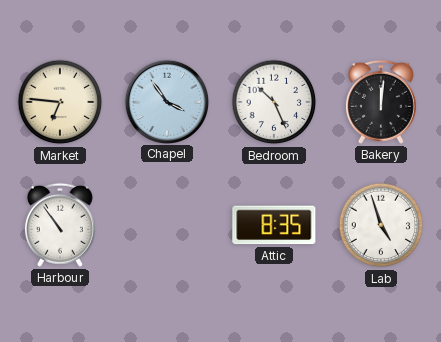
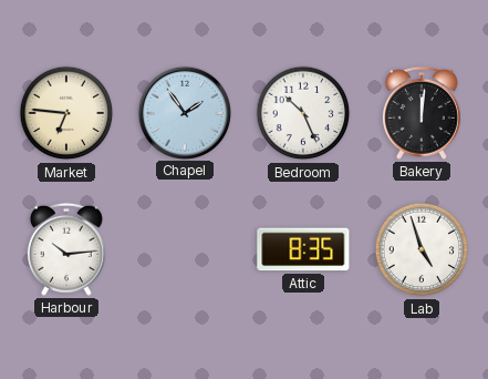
Chapel: 3:54 -> 1:54
Harbour: 10:54 -> 10:14
